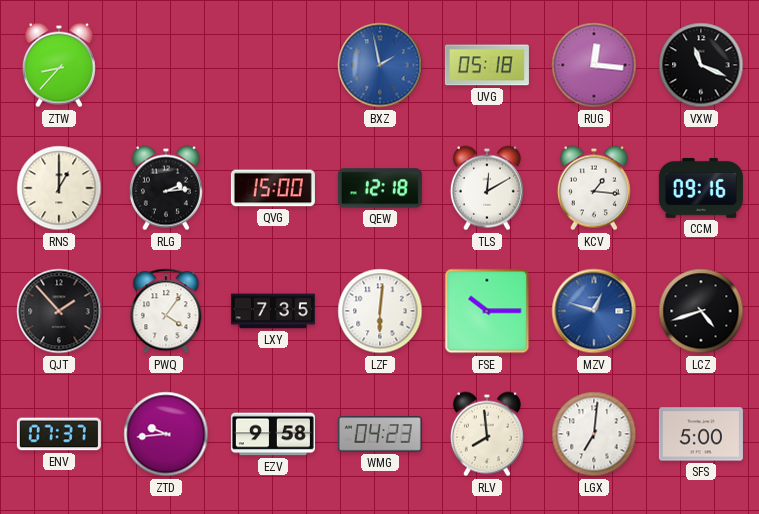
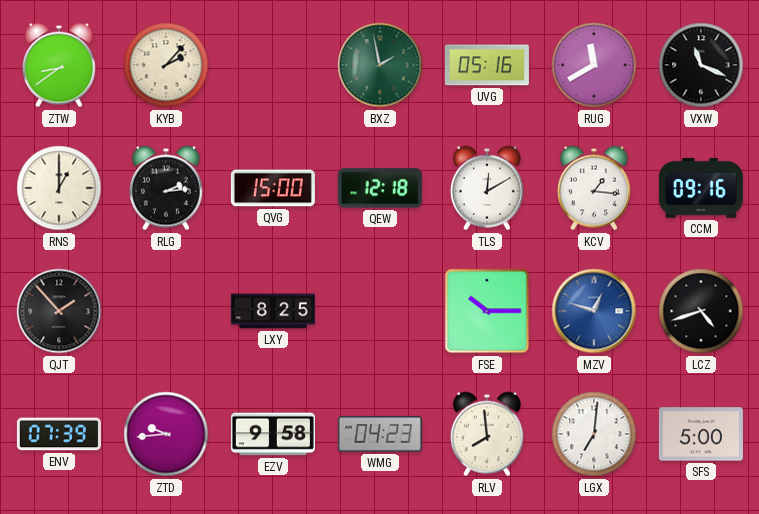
ZTW: 8:37 -> 8:39
KYB: none -> 2:07
BXZ dial: blue -> green
UVG: 05:18 -> 05:16
RUG: 12:16 -> 11:40
PWQ: 4:06 -> none
LXY: 7:35 -> 8:25
LZF: 6:01 -> none
ENV: 07:37 -> 07:39
